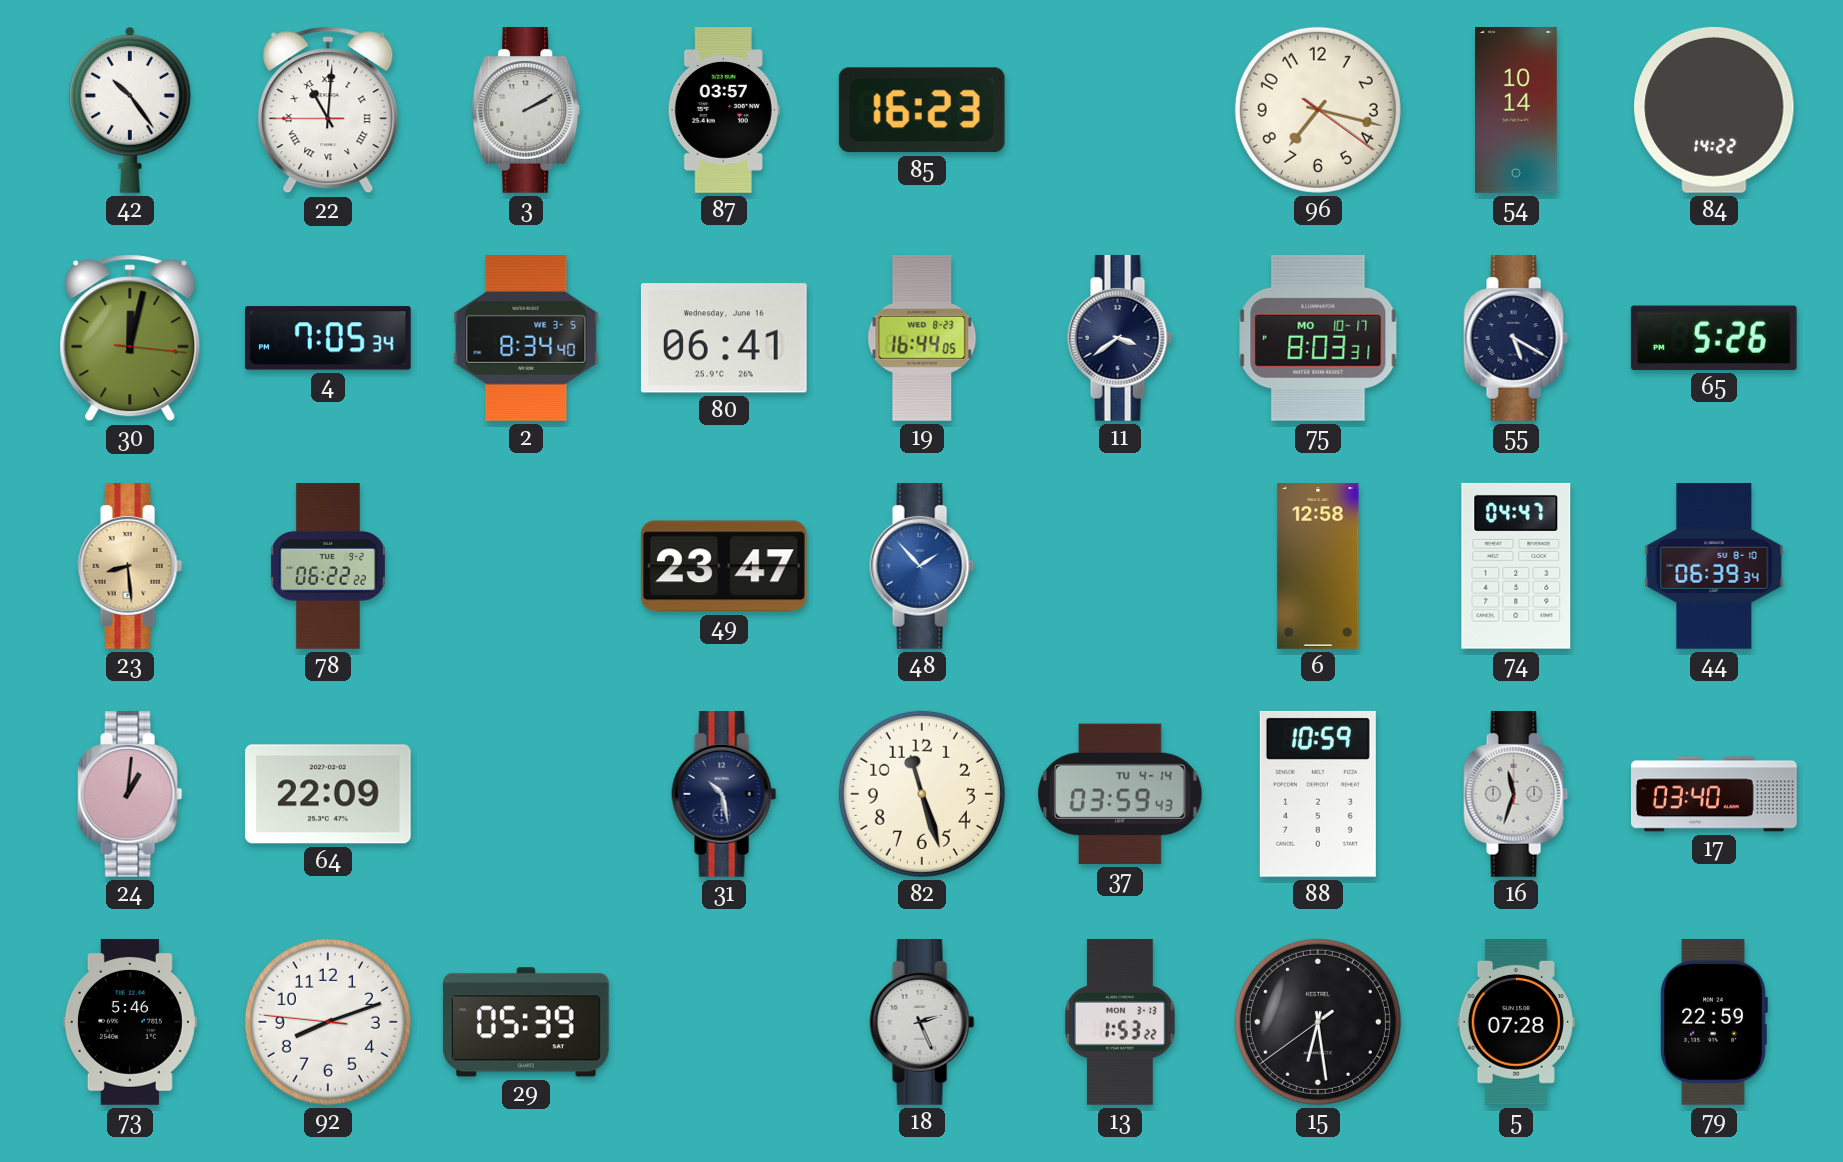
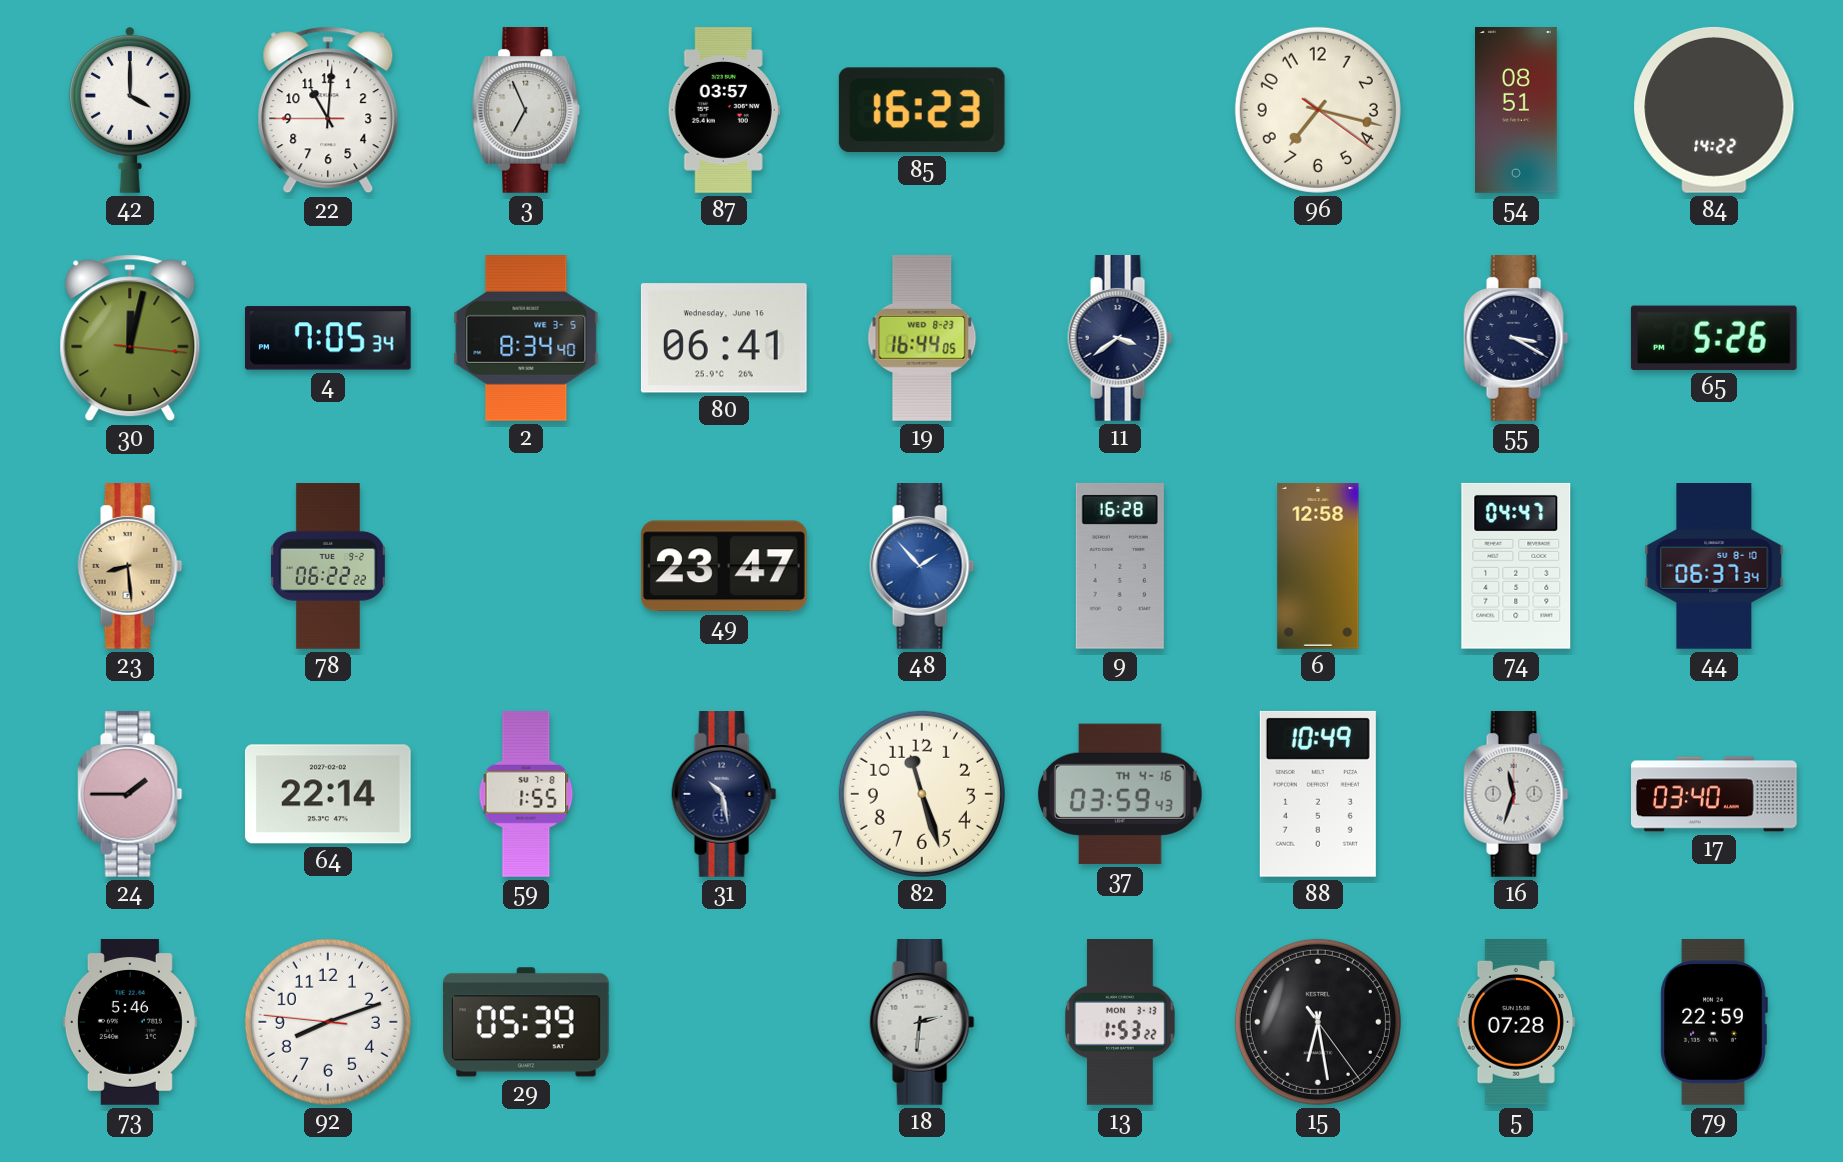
42: 10:24 -> 4:00
22 numerals: Roman -> Arabic
3: 2:10 -> 6:56
54: 10:14 -> 08:51
75: 8:03 -> none
55: 5:20 -> 3:20
9: none -> 16:28
44: 06:39 -> 06:37
24: 1:01 -> 1:45
64: 22:09 -> 22:14
59: none -> 1:55
37 date: TU 4-14 -> TH 4-16
88: 10:59 -> 10:49
18: 2:26 -> 2:31
15: 6:28:39 -> 6:28:24
